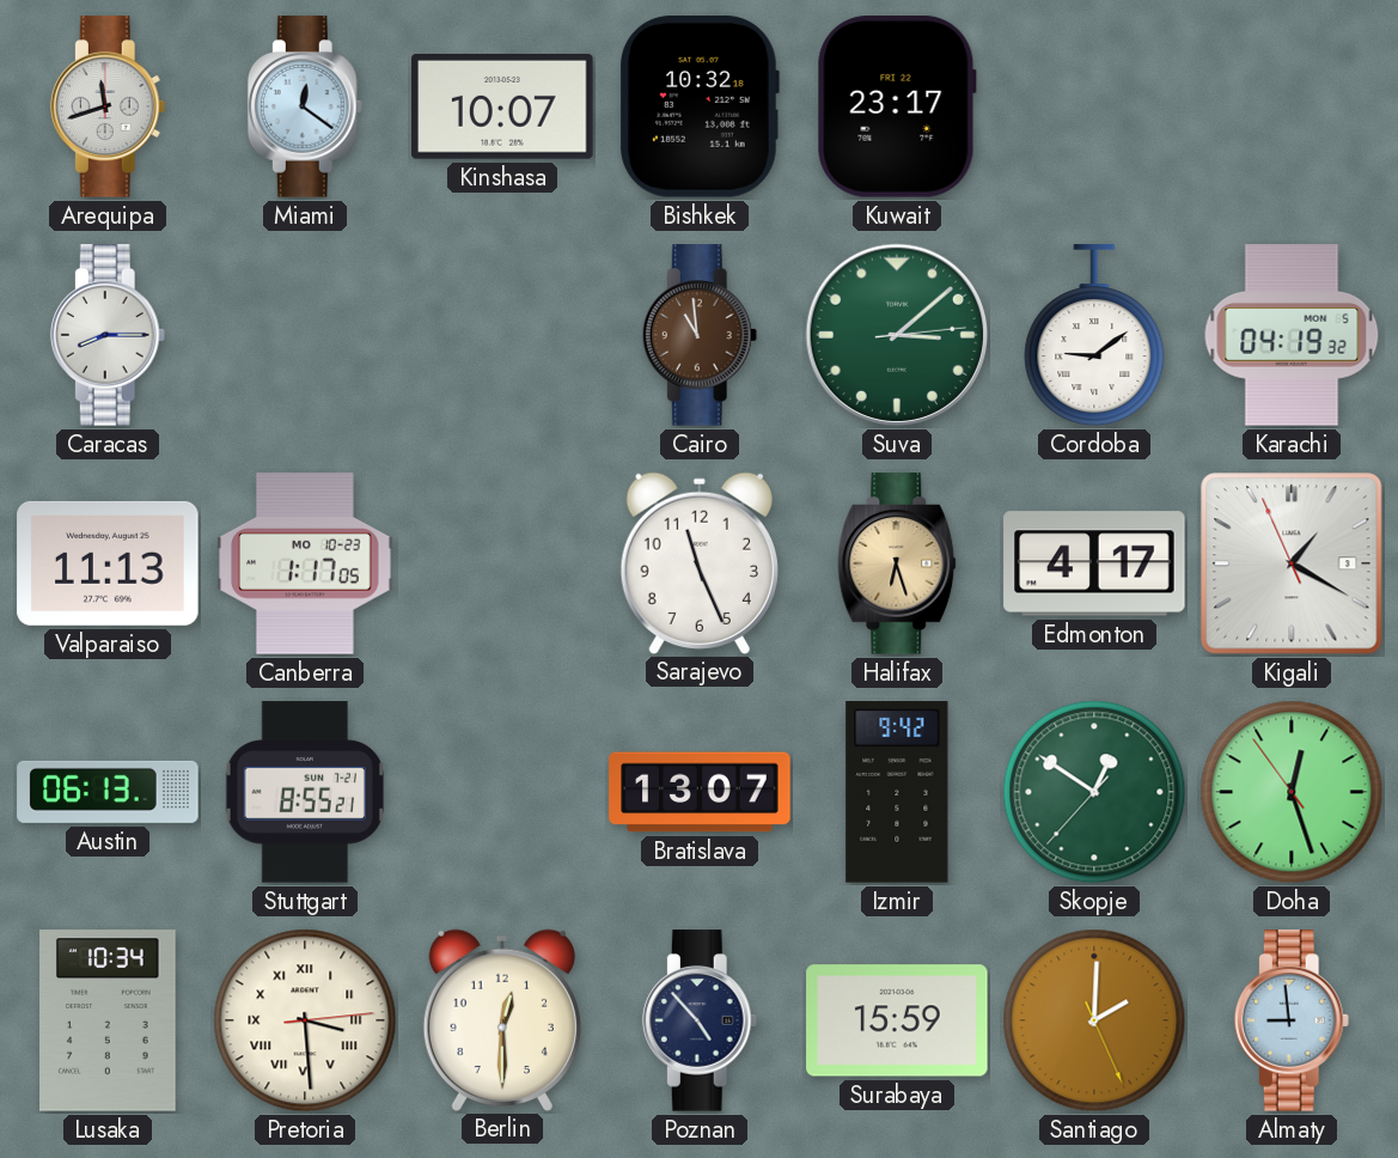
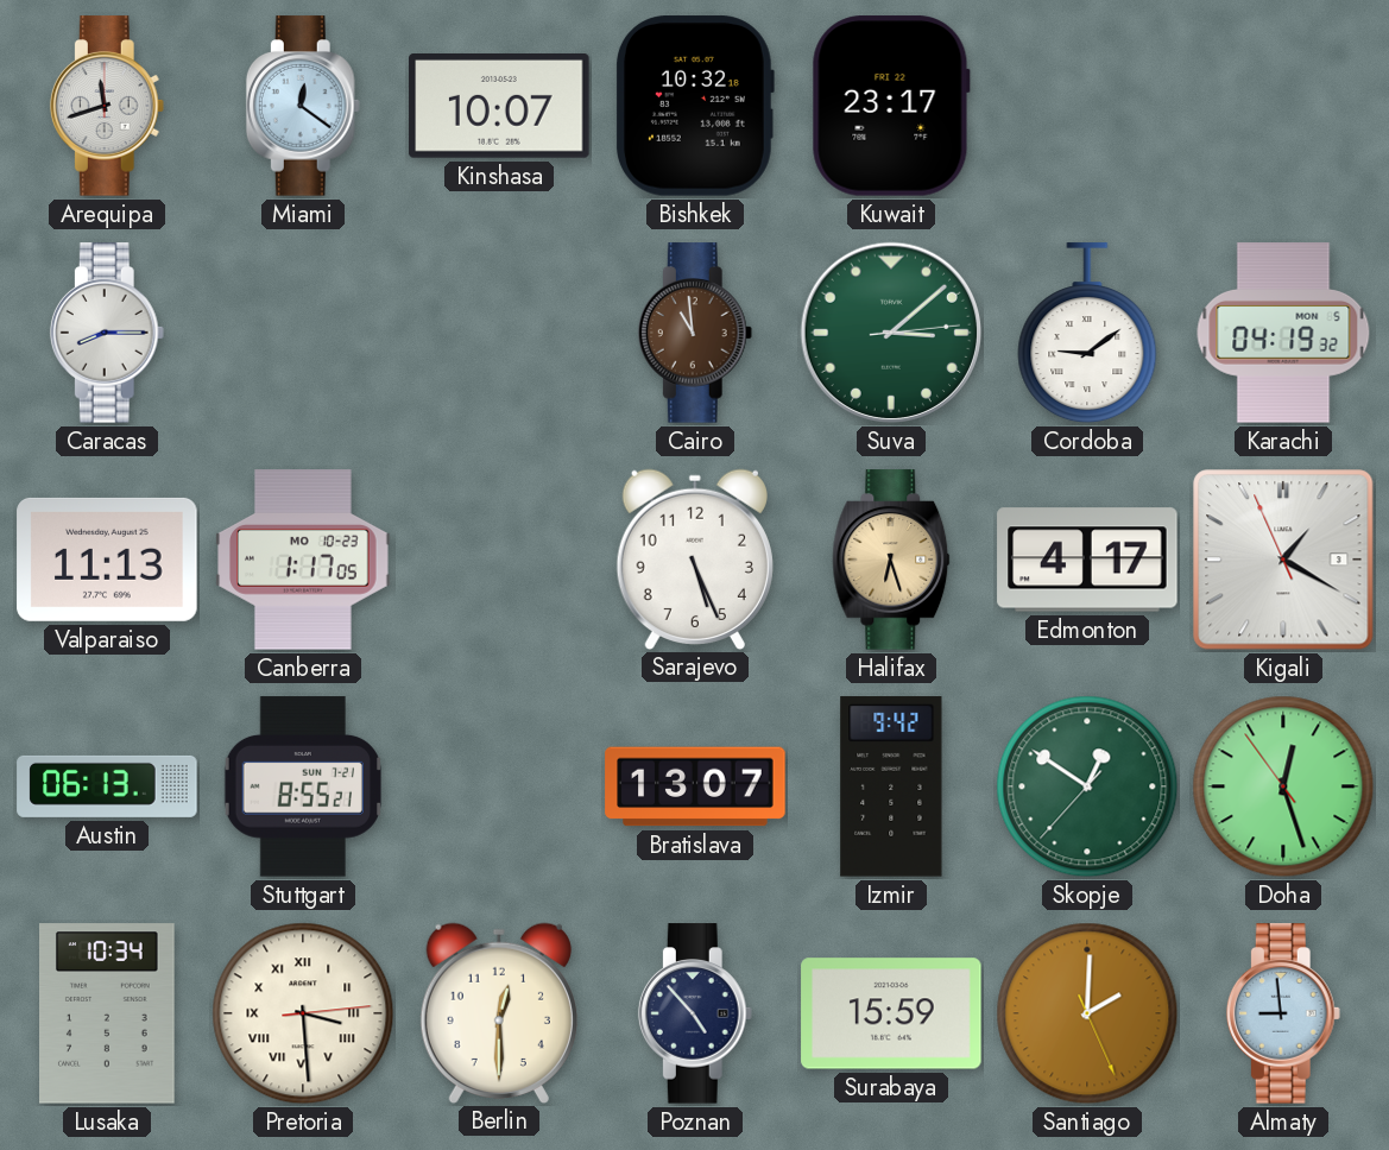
Sarajevo: 11:26 -> 5:26
